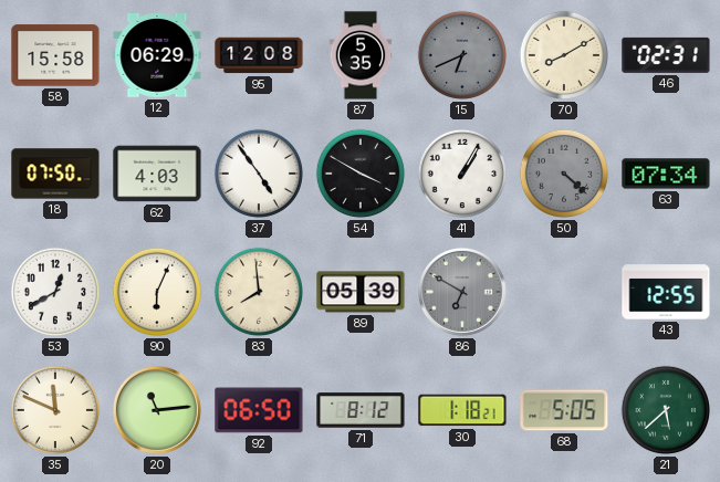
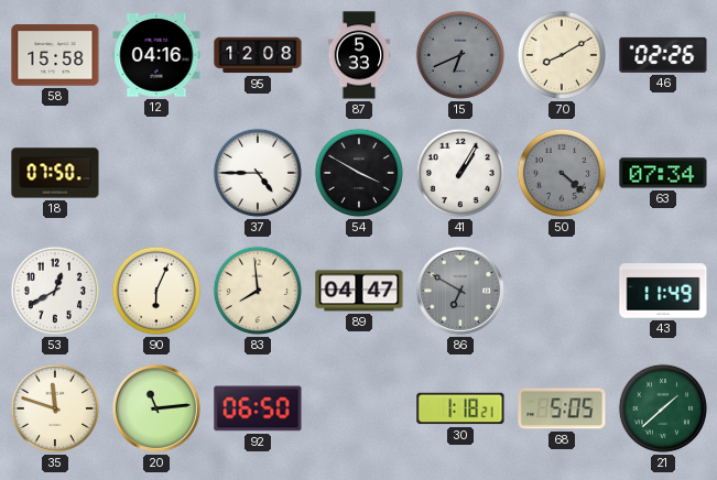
12: 06:29 -> 04:16
87: 5:35 -> 5:33
46: 02:31 -> 02:26
62: 4:03 -> none
37: 4:54 -> 4:45
89: 05:39 -> 04:47
43: 12:55 -> 11:49
35: 11:49 -> 11:48
71: 8:12 -> none
21: 5:38 -> 1:38
